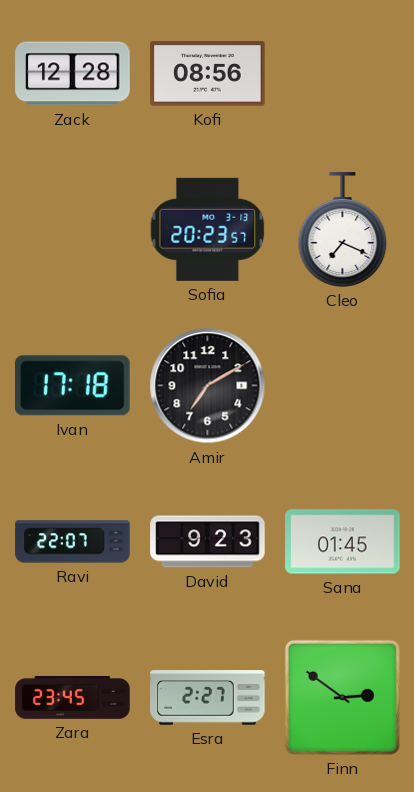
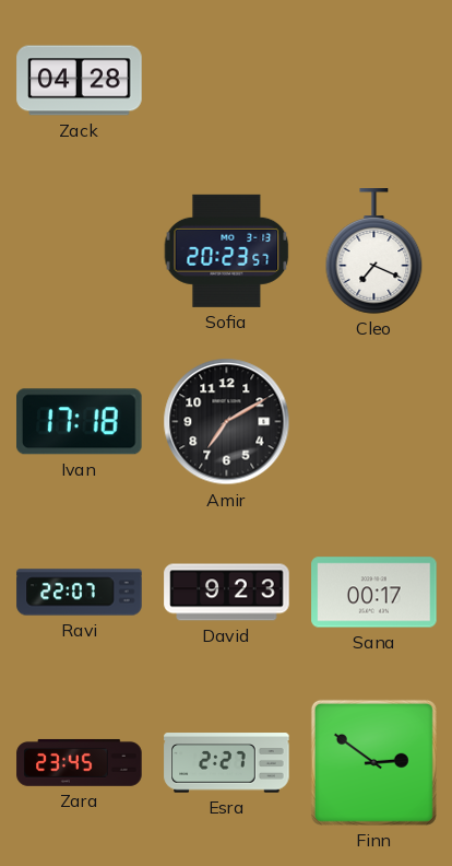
Zack: 12:28 -> 04:28
Kofi: 08:56 -> none
Sana: 01:45 -> 00:17
